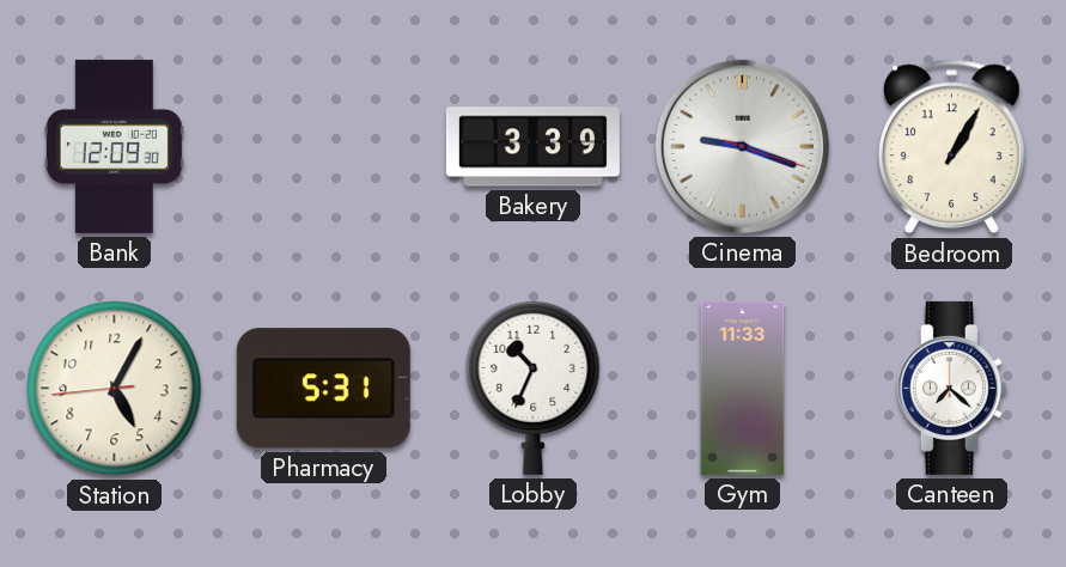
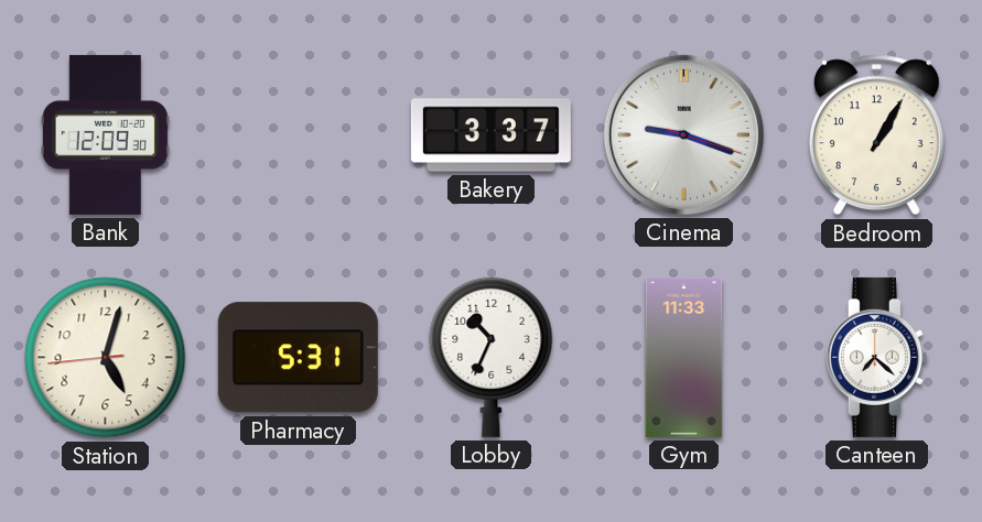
Bakery: 3:39 -> 3:37
Station: 5:04 -> 5:02
